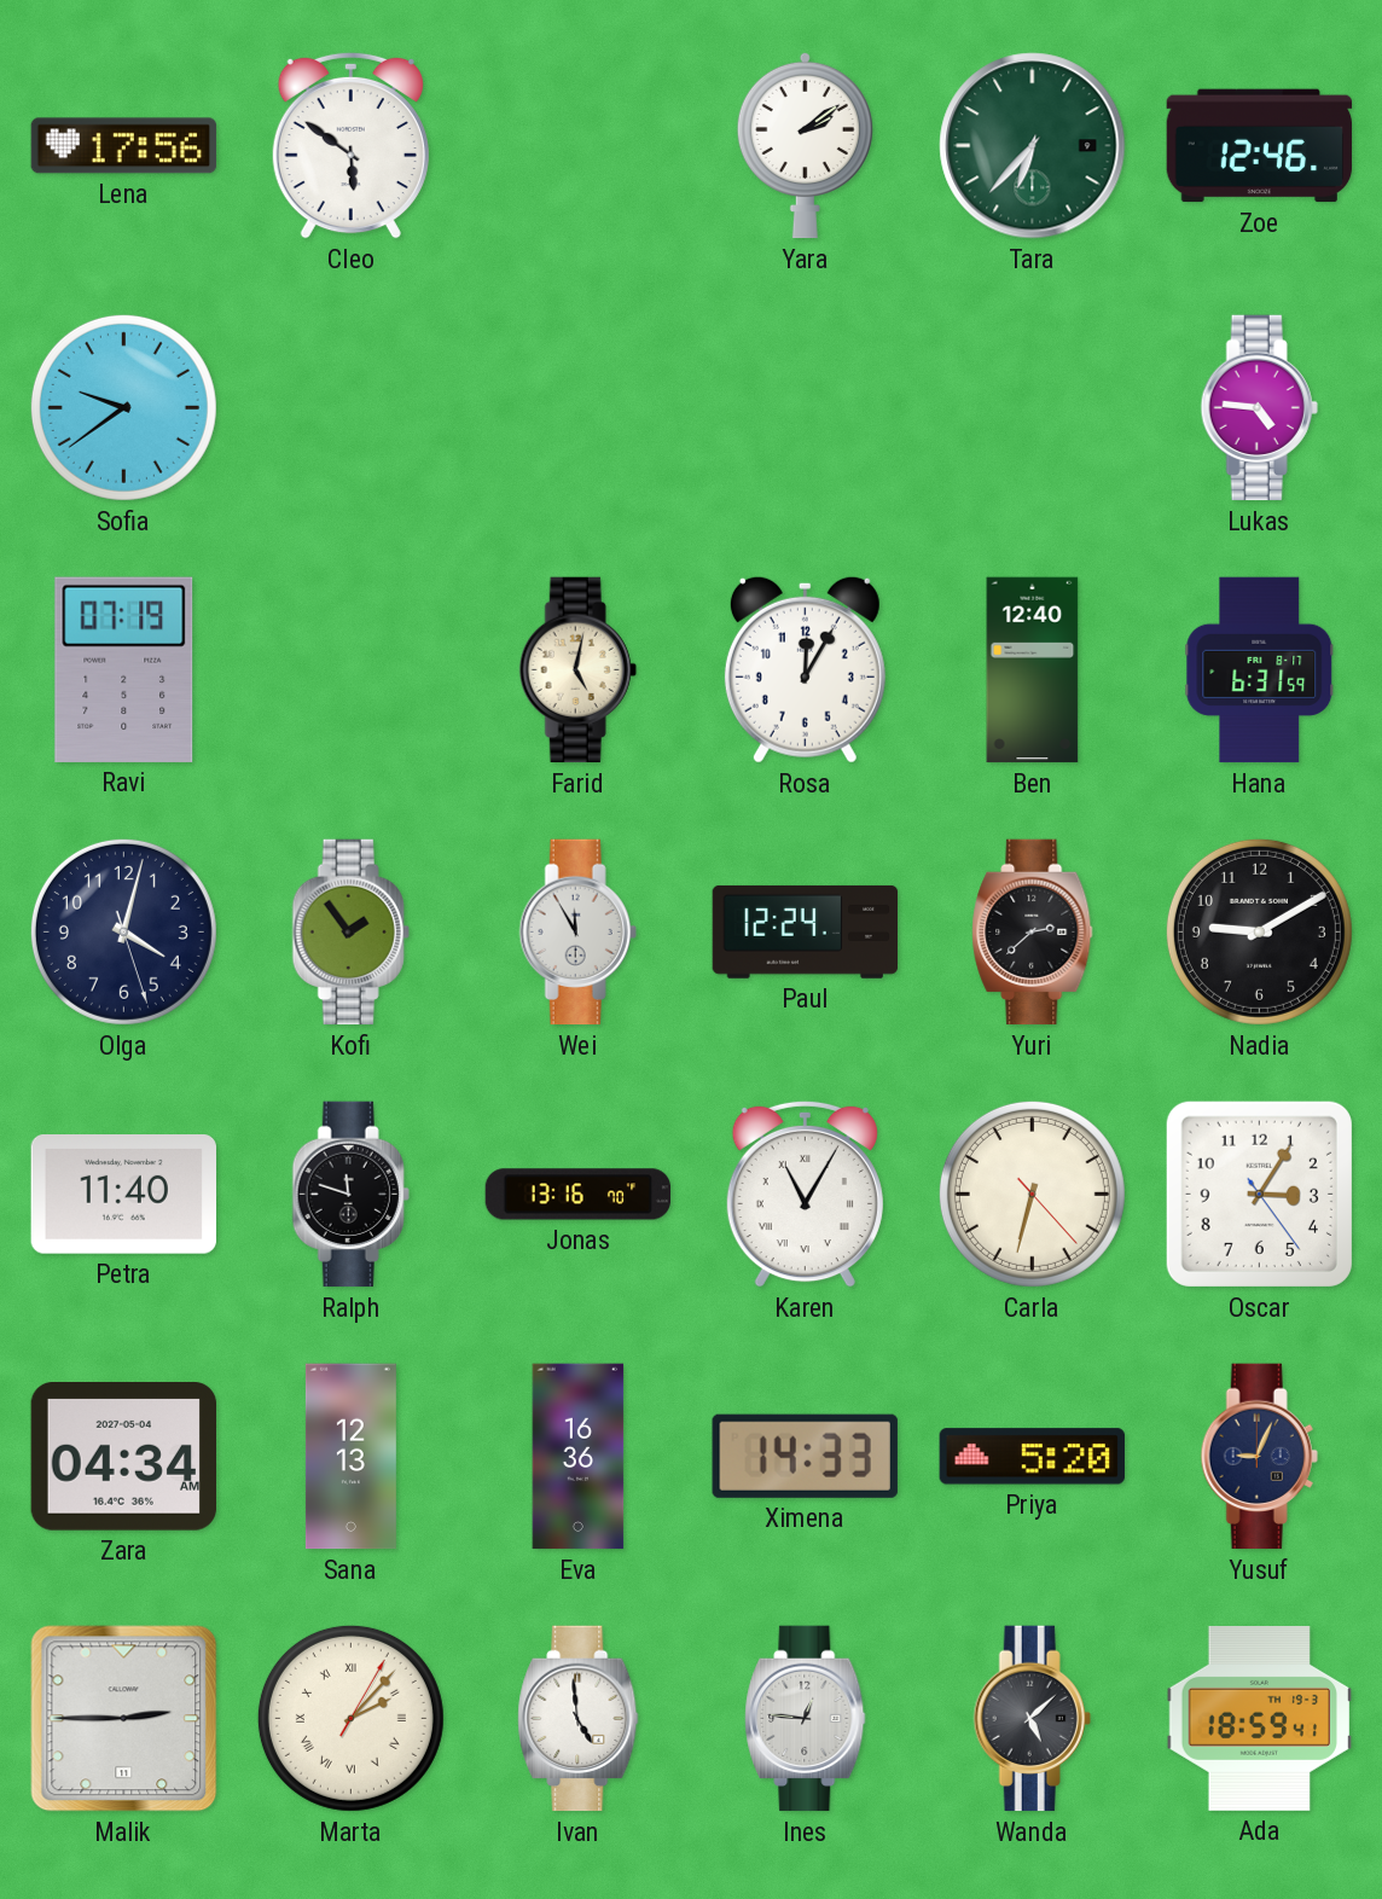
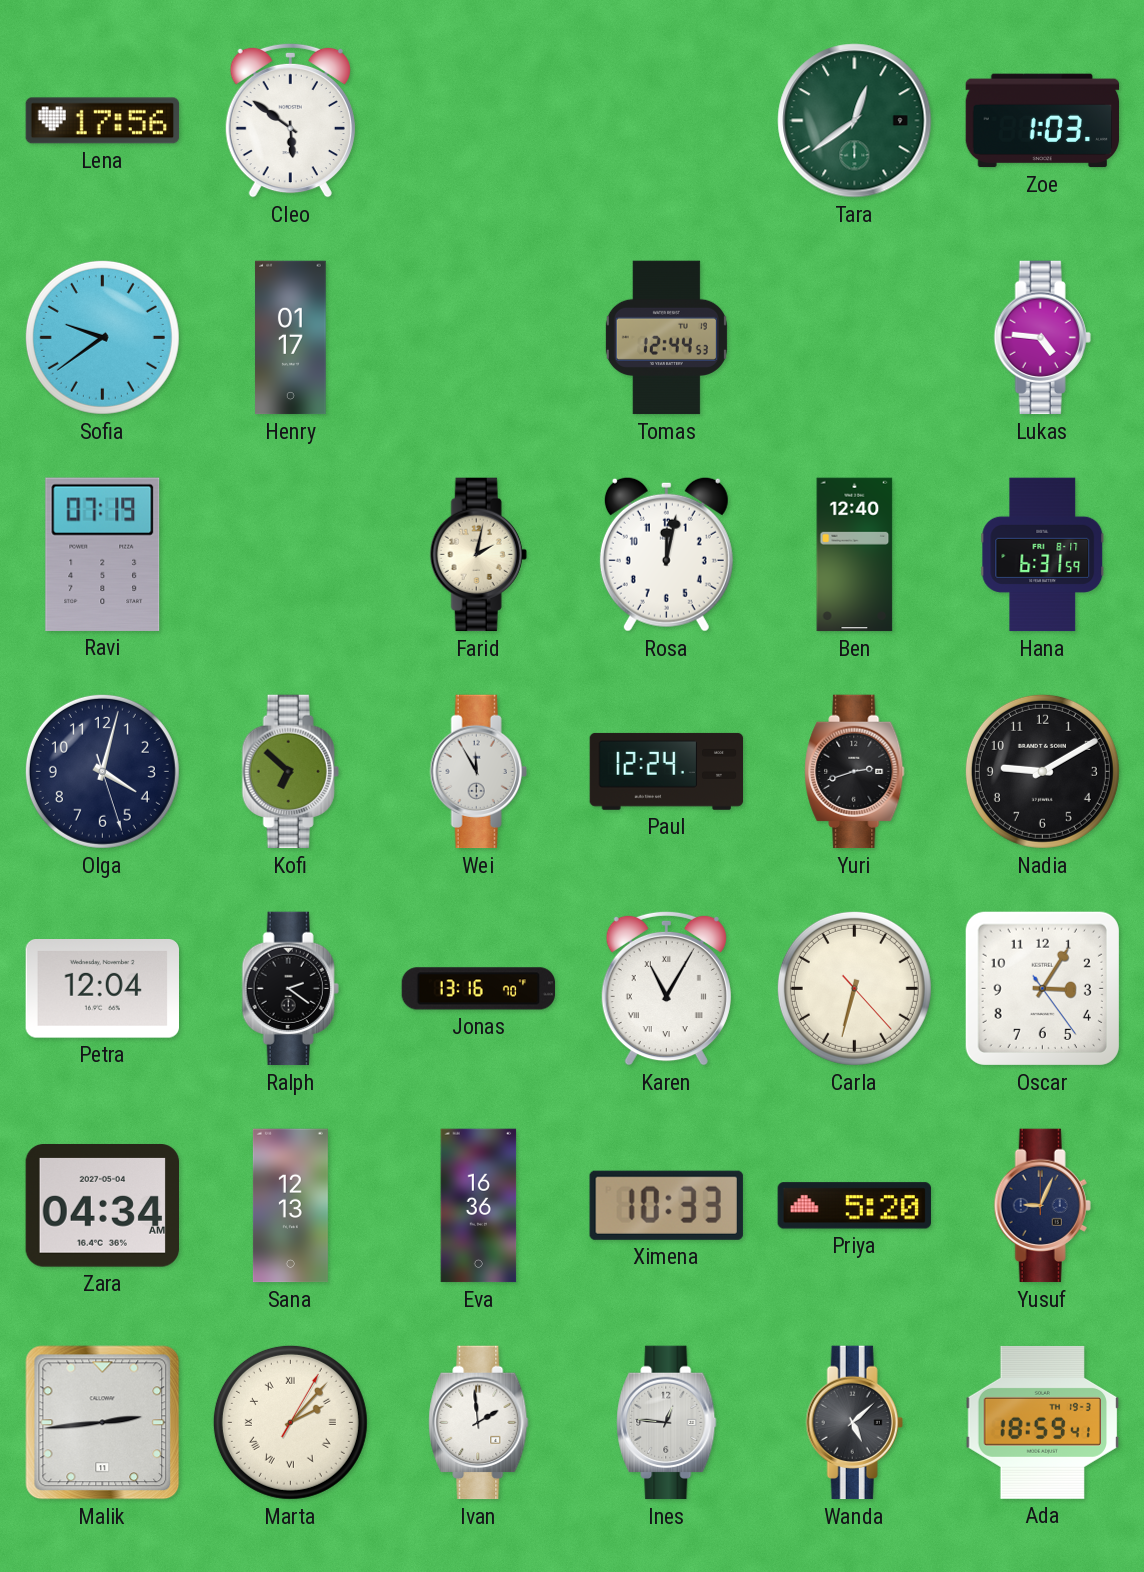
Yara: 2:09 -> none
Tara: 6:37 -> 12:39
Zoe: 12:46 -> 1:03
Henry: none -> 01:17
Tomas: none -> 12:44
Farid: 5:02 -> 2:02
Rosa: 12:05 -> 12:02
Kofi: 1:54 -> 6:52
Yuri: 2:38 -> 2:42
Petra: 11:40 -> 12:04
Ralph: 11:48 -> 2:21
Ximena: 14:33 -> 10:33
Malik: 2:45 -> 2:44
Ivan: 4:59 -> 1:59
